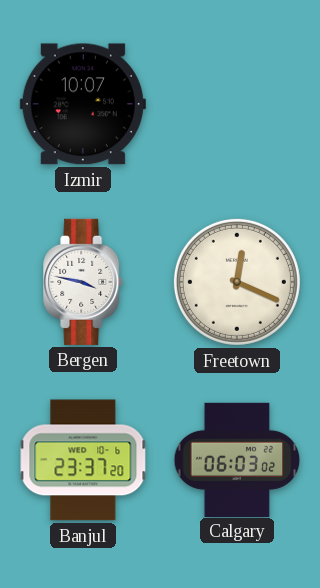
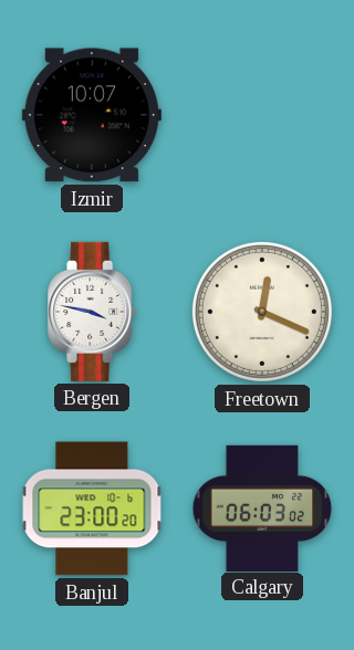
Banjul: 23:37 -> 23:00
